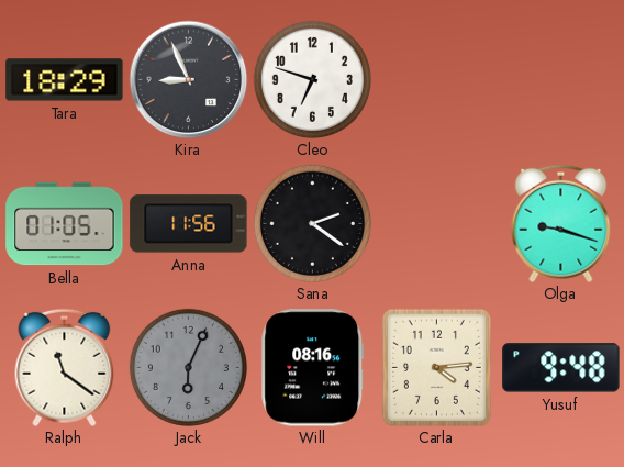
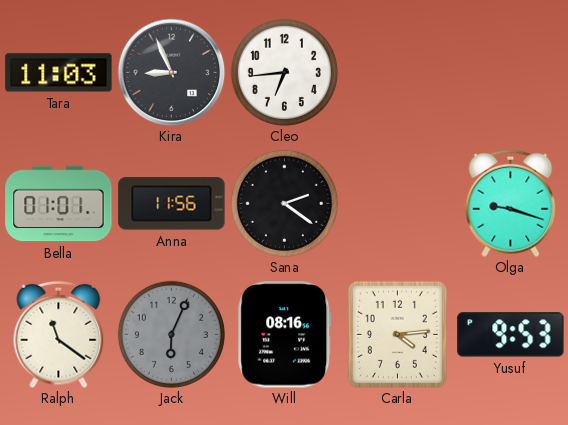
Tara: 18:29 -> 11:03
Cleo: 6:48 -> 6:44
Bella: 01:05 -> 01:01
Yusuf: 9:48 -> 9:53
